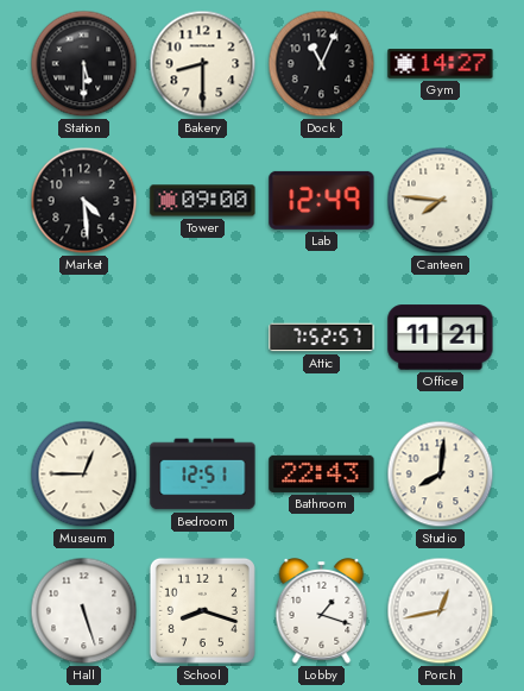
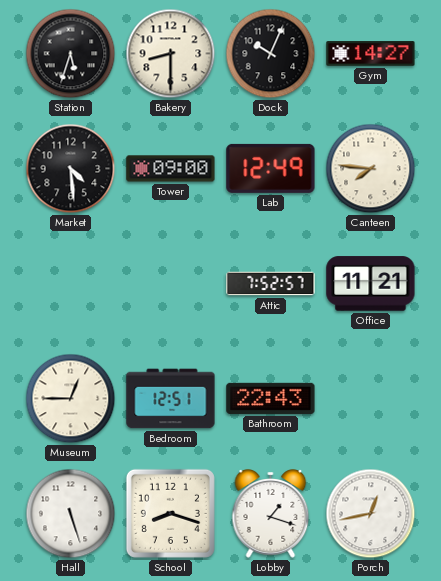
Station: 5:30 -> 5:33
Dock: 11:04 -> 10:04
Studio: 8:01 -> none
